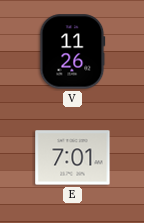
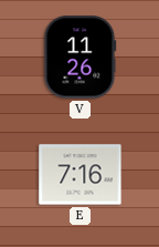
E: 7:01 -> 7:16
